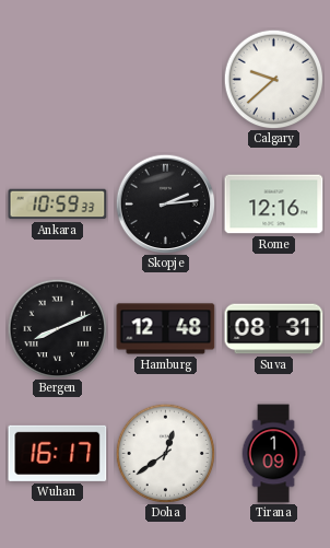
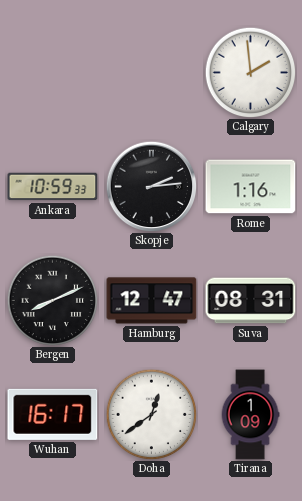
Calgary: 9:38 -> 1:59
Rome: 12:16 -> 1:16
Hamburg: 12:48 -> 12:47
